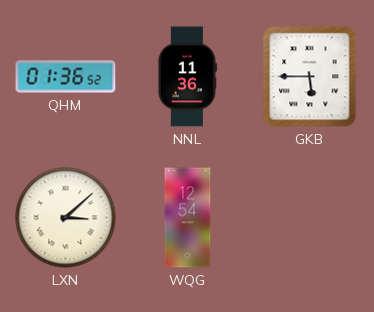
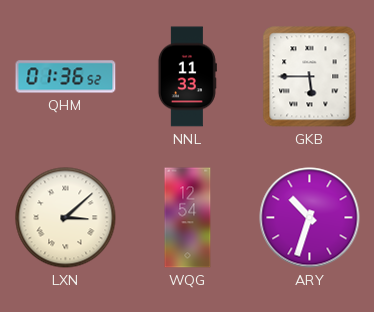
NNL: 11:36 -> 11:33
ARY: none -> 10:33
